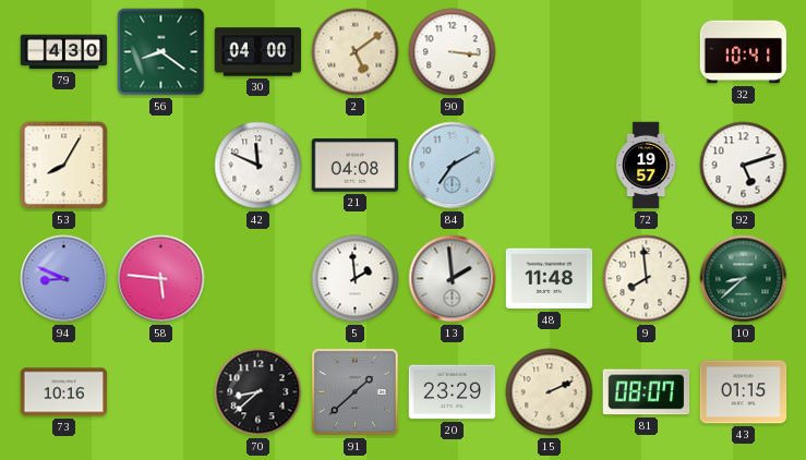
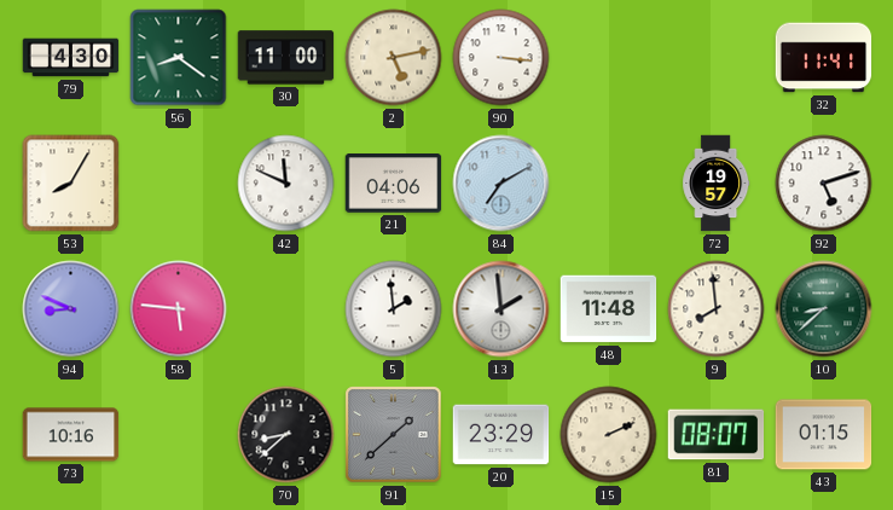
30: 04:00 -> 11:00
2: 5:09 -> 5:13
32: 10:41 -> 11:41
21: 04:08 -> 04:06
